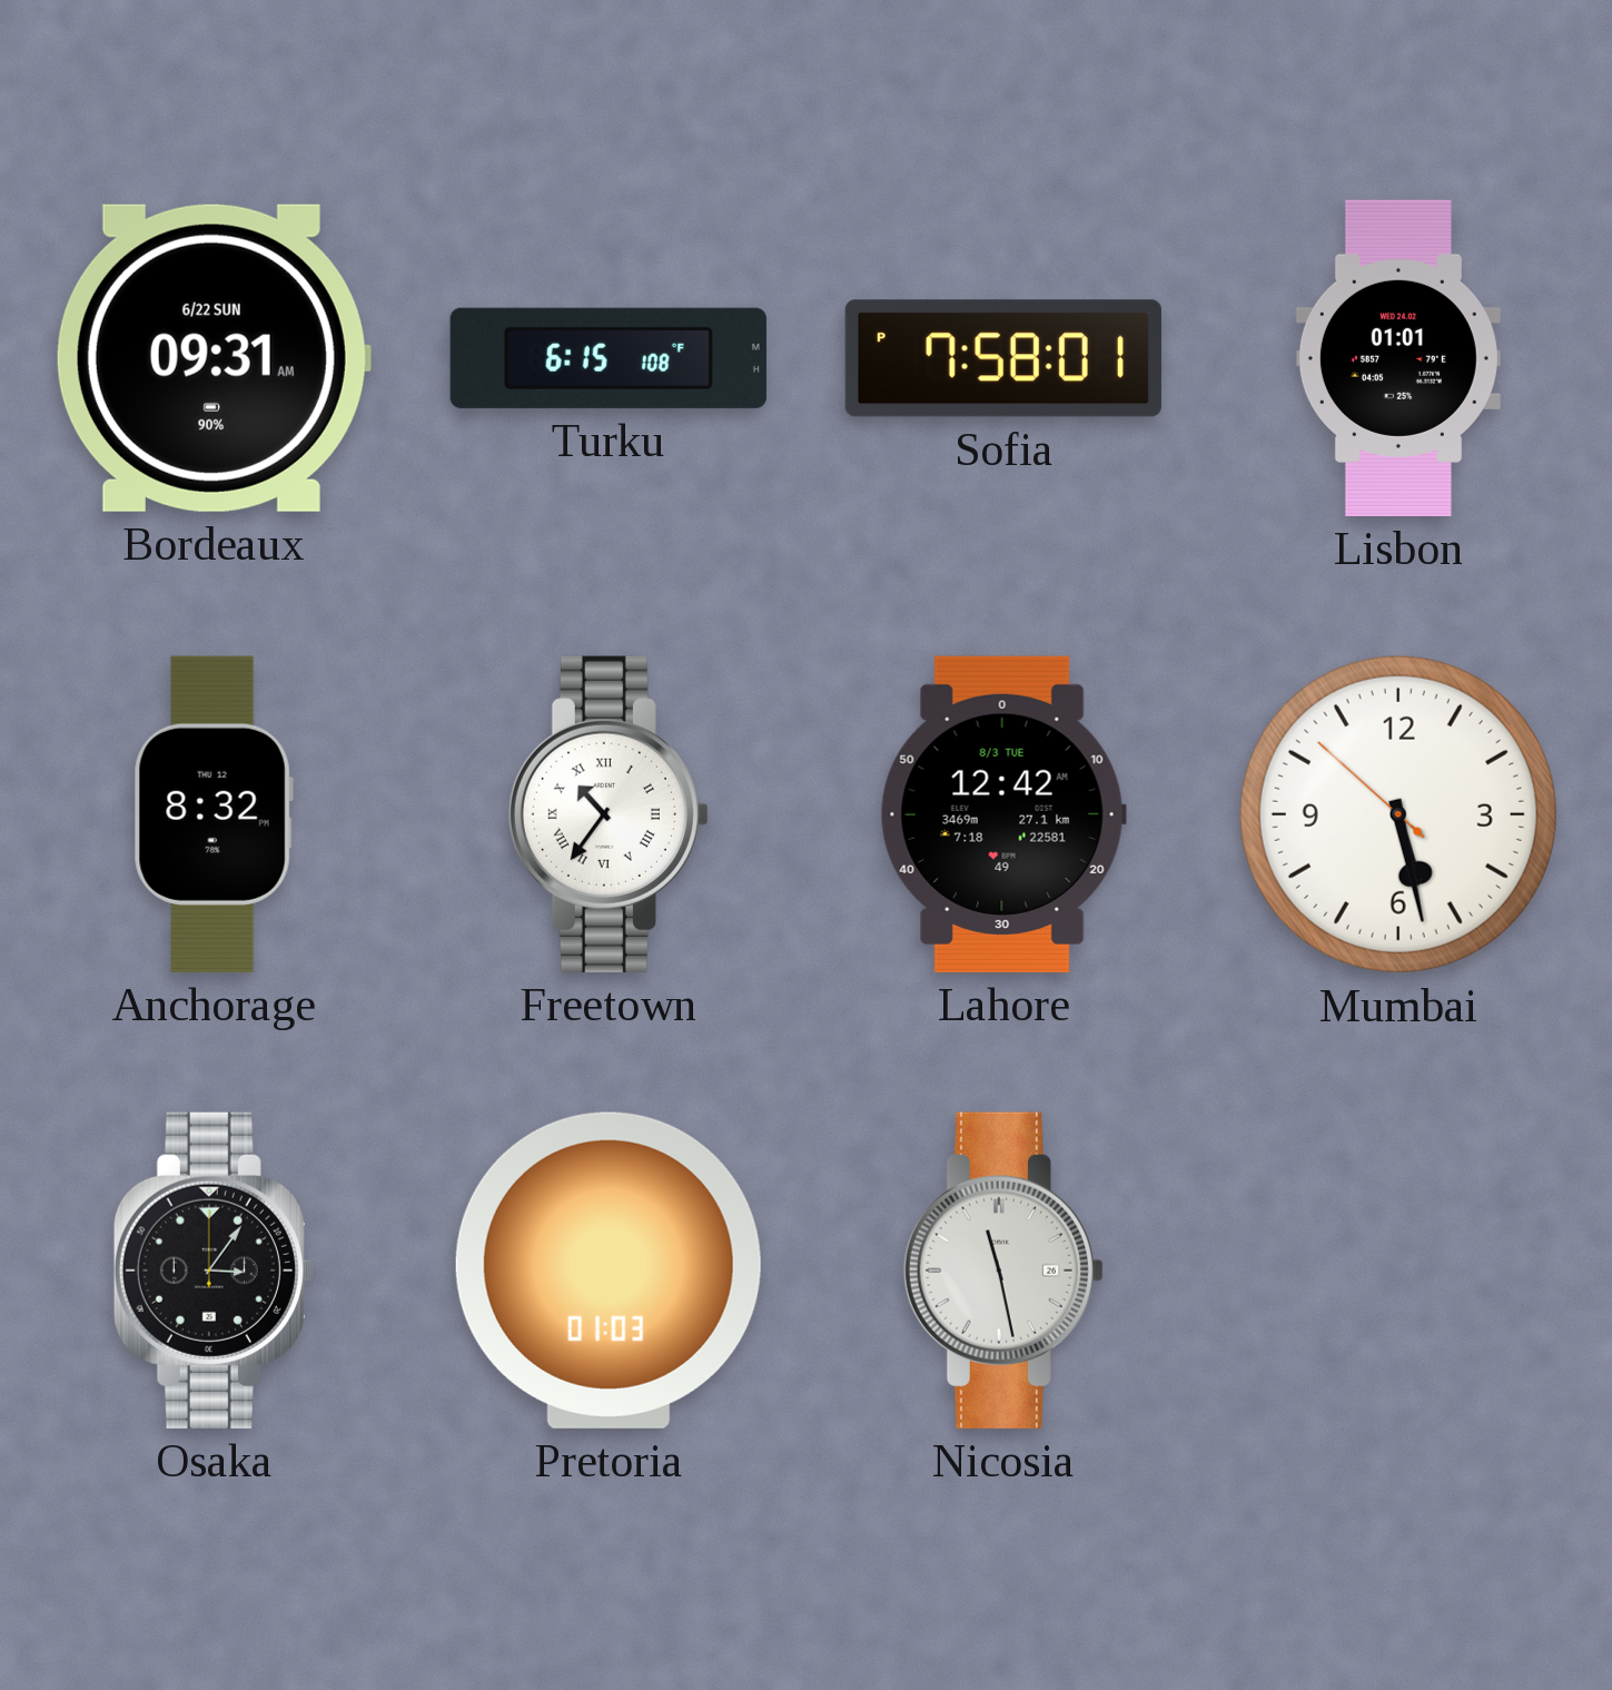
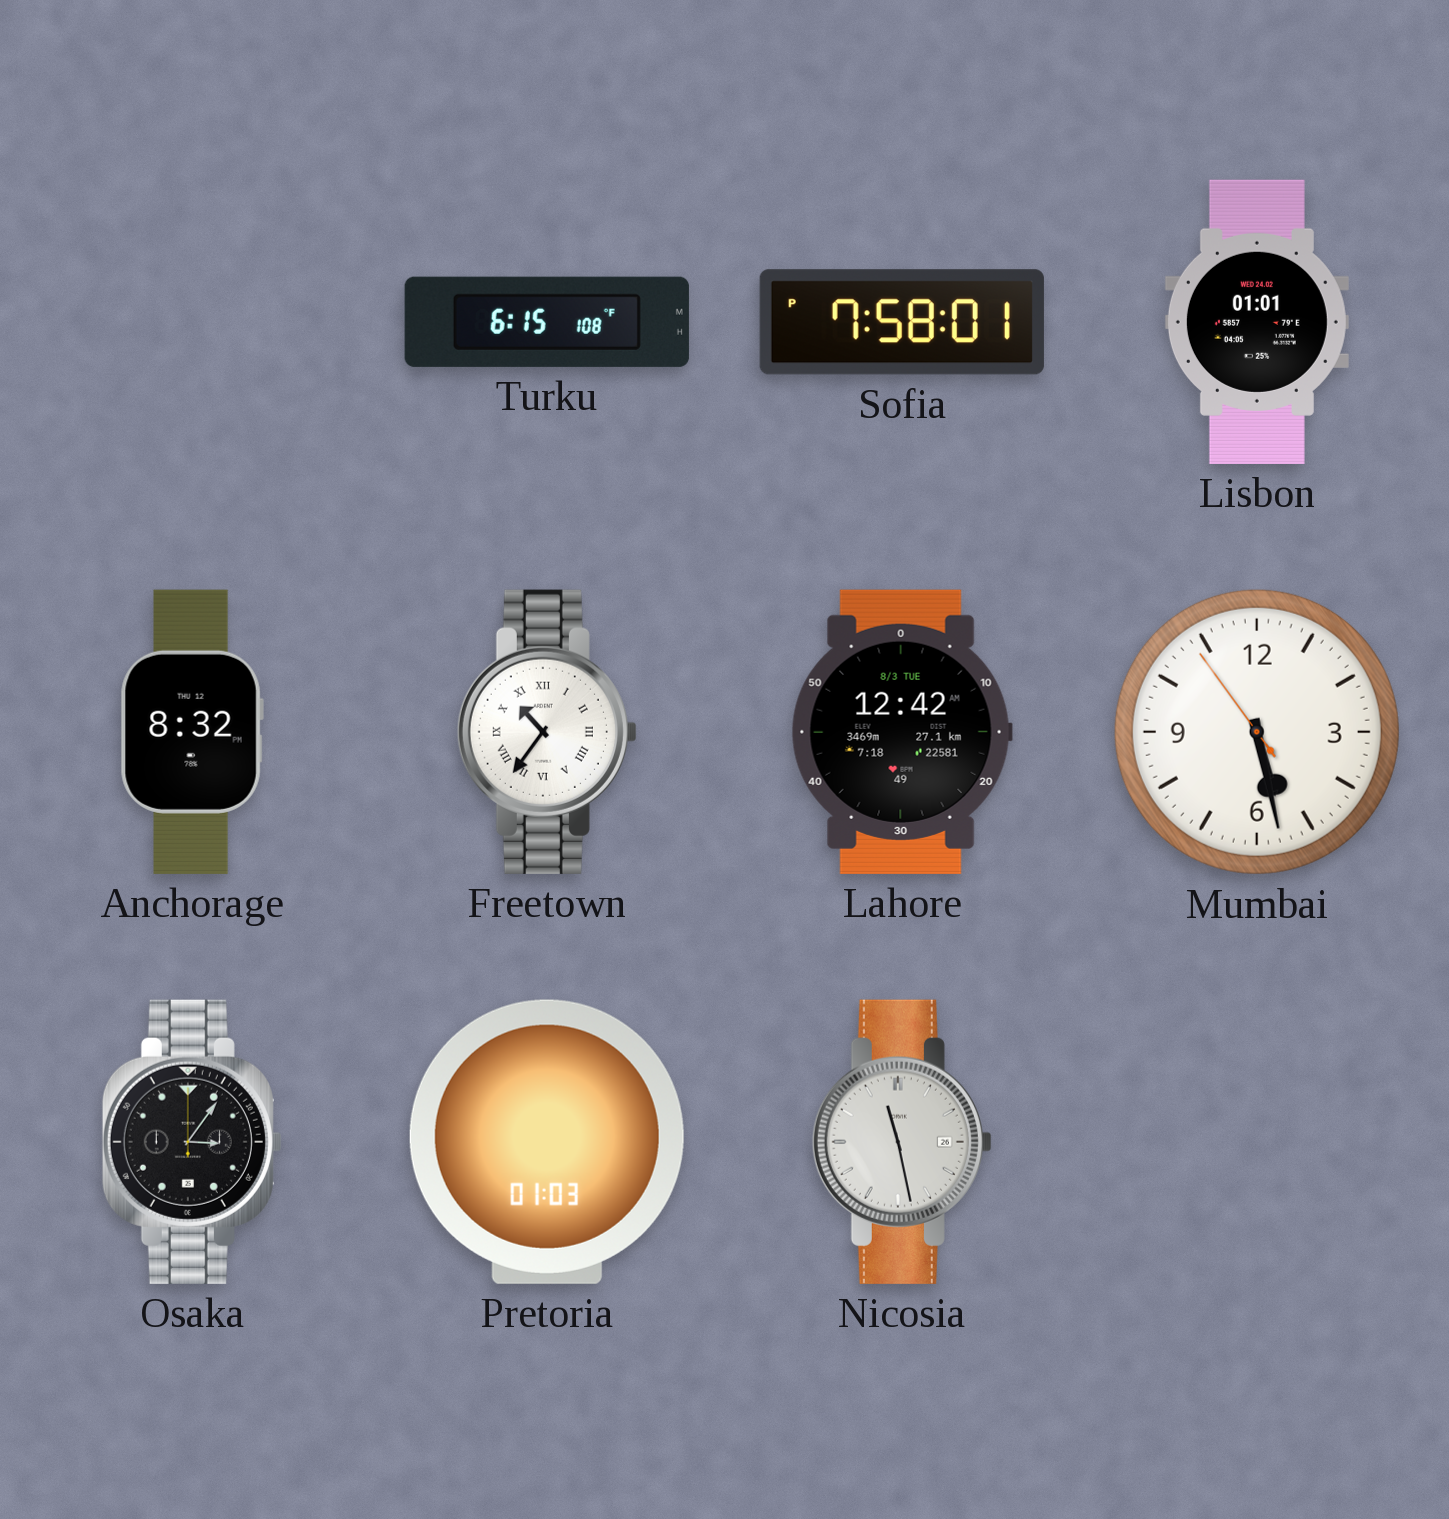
Bordeaux: 09:31 -> none
Mumbai: 5:27:52 -> 5:27:54
